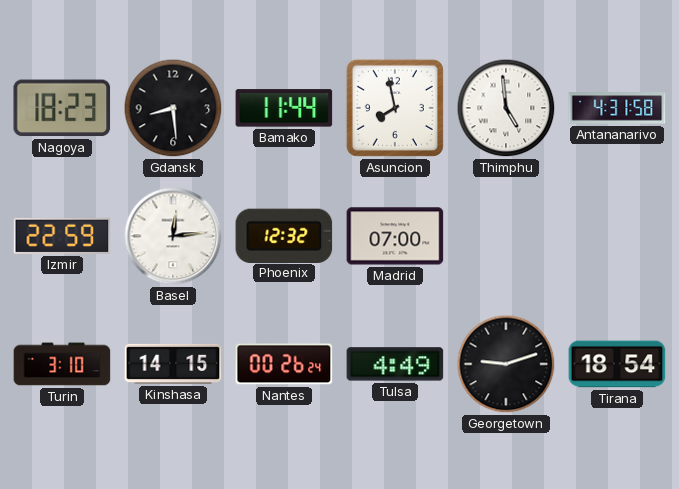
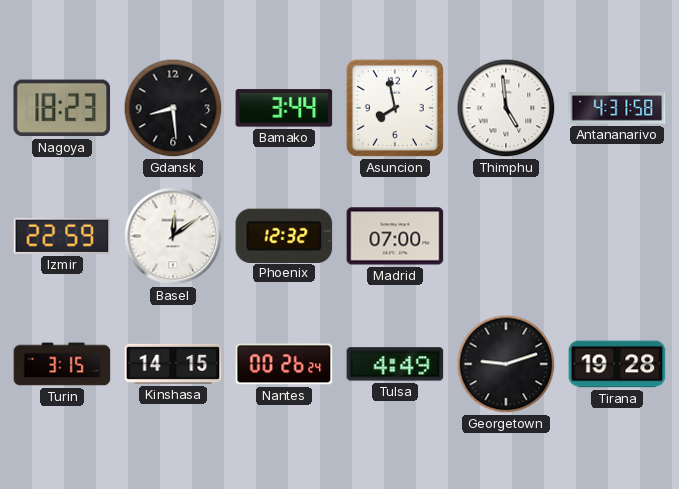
Bamako: 11:44 -> 3:44
Basel: 12:14 -> 12:09
Turin: 3:10 -> 3:15
Tirana: 18:54 -> 19:28
